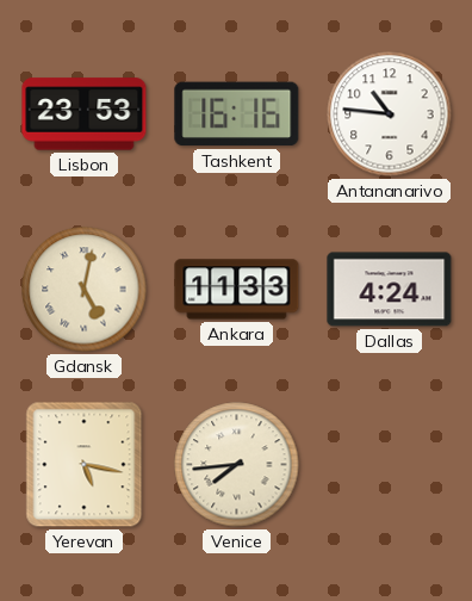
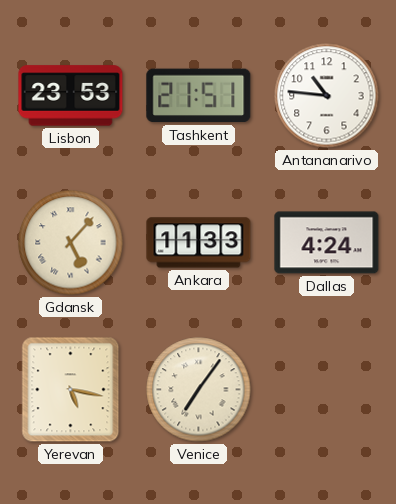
Tashkent: 16:16 -> 21:51
Gdansk: 5:02 -> 5:07
Venice: 7:44 -> 7:06
